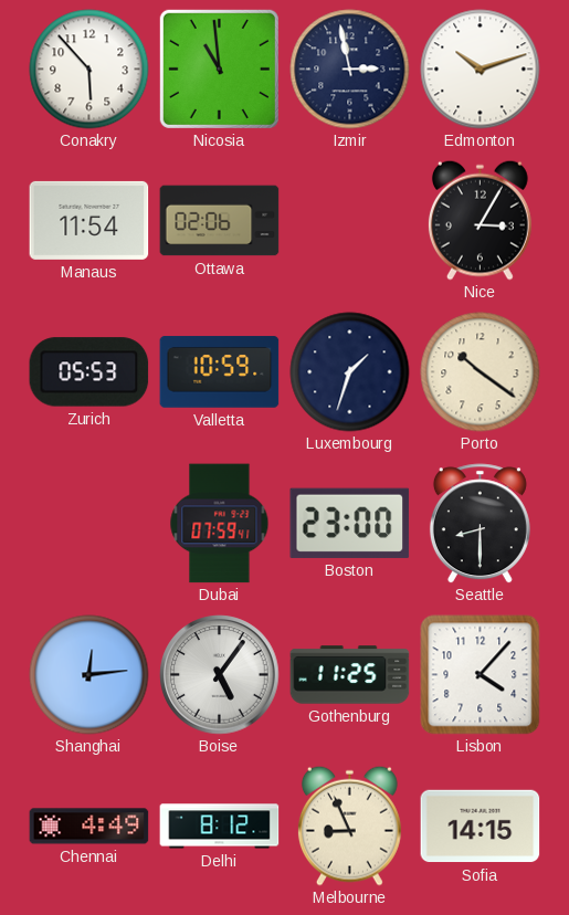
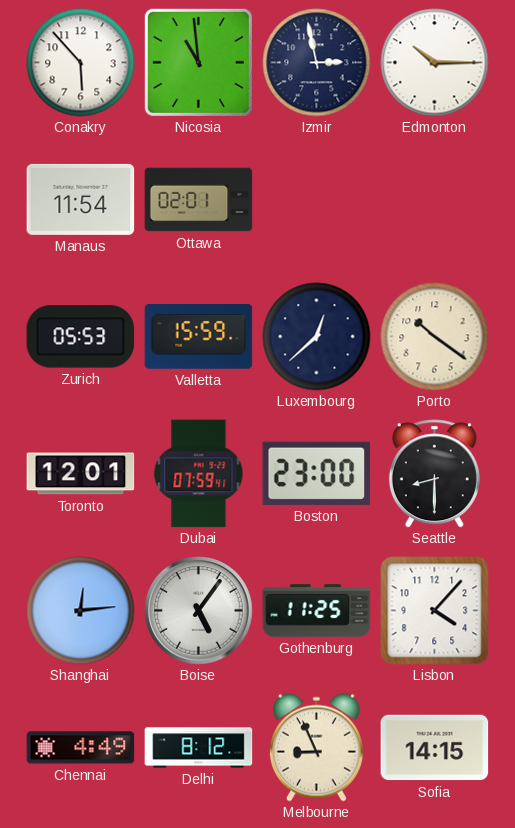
Edmonton: 10:12 -> 10:15
Ottawa: 02:06 -> 02:01
Nice: 3:05 -> none
Valletta: 10:59 -> 15:59
Luxembourg: 1:33 -> 12:38
Toronto: none -> 12:01
